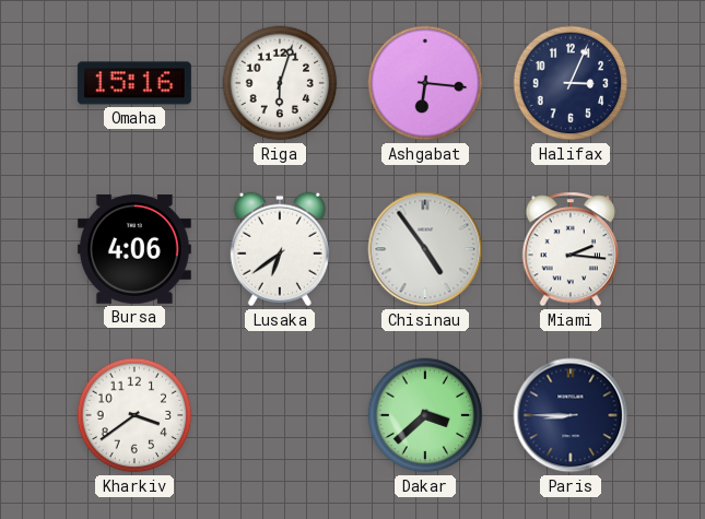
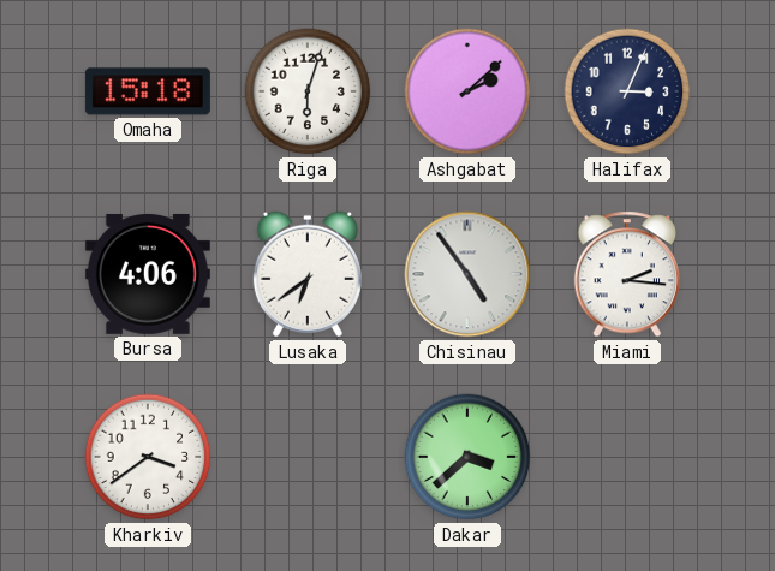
Omaha: 15:16 -> 15:18
Ashgabat: 6:16 -> 2:08
Paris: 8:45 -> none
